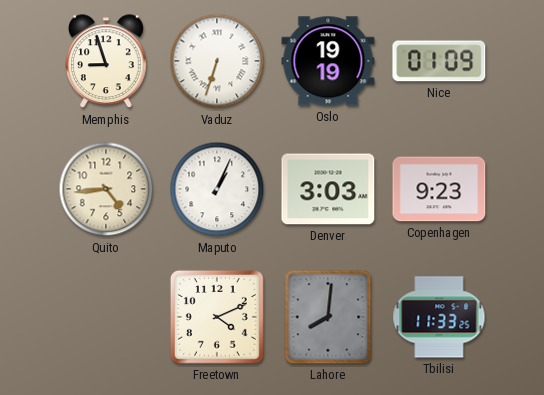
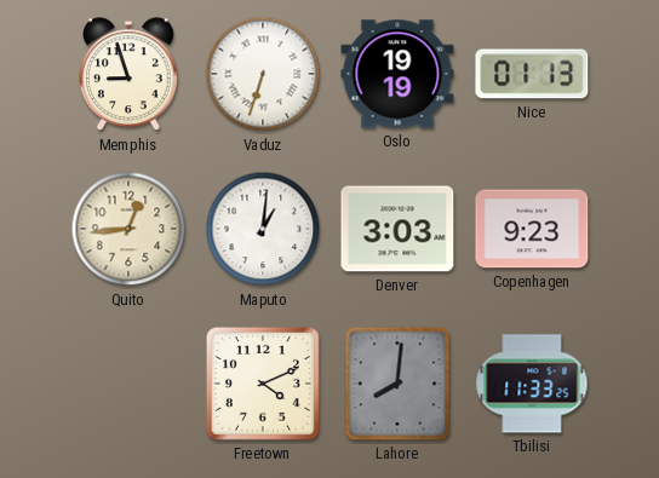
Nice: 01:09 -> 01:13
Quito: 4:44 -> 12:44
Maputo: 1:04 -> 1:01
